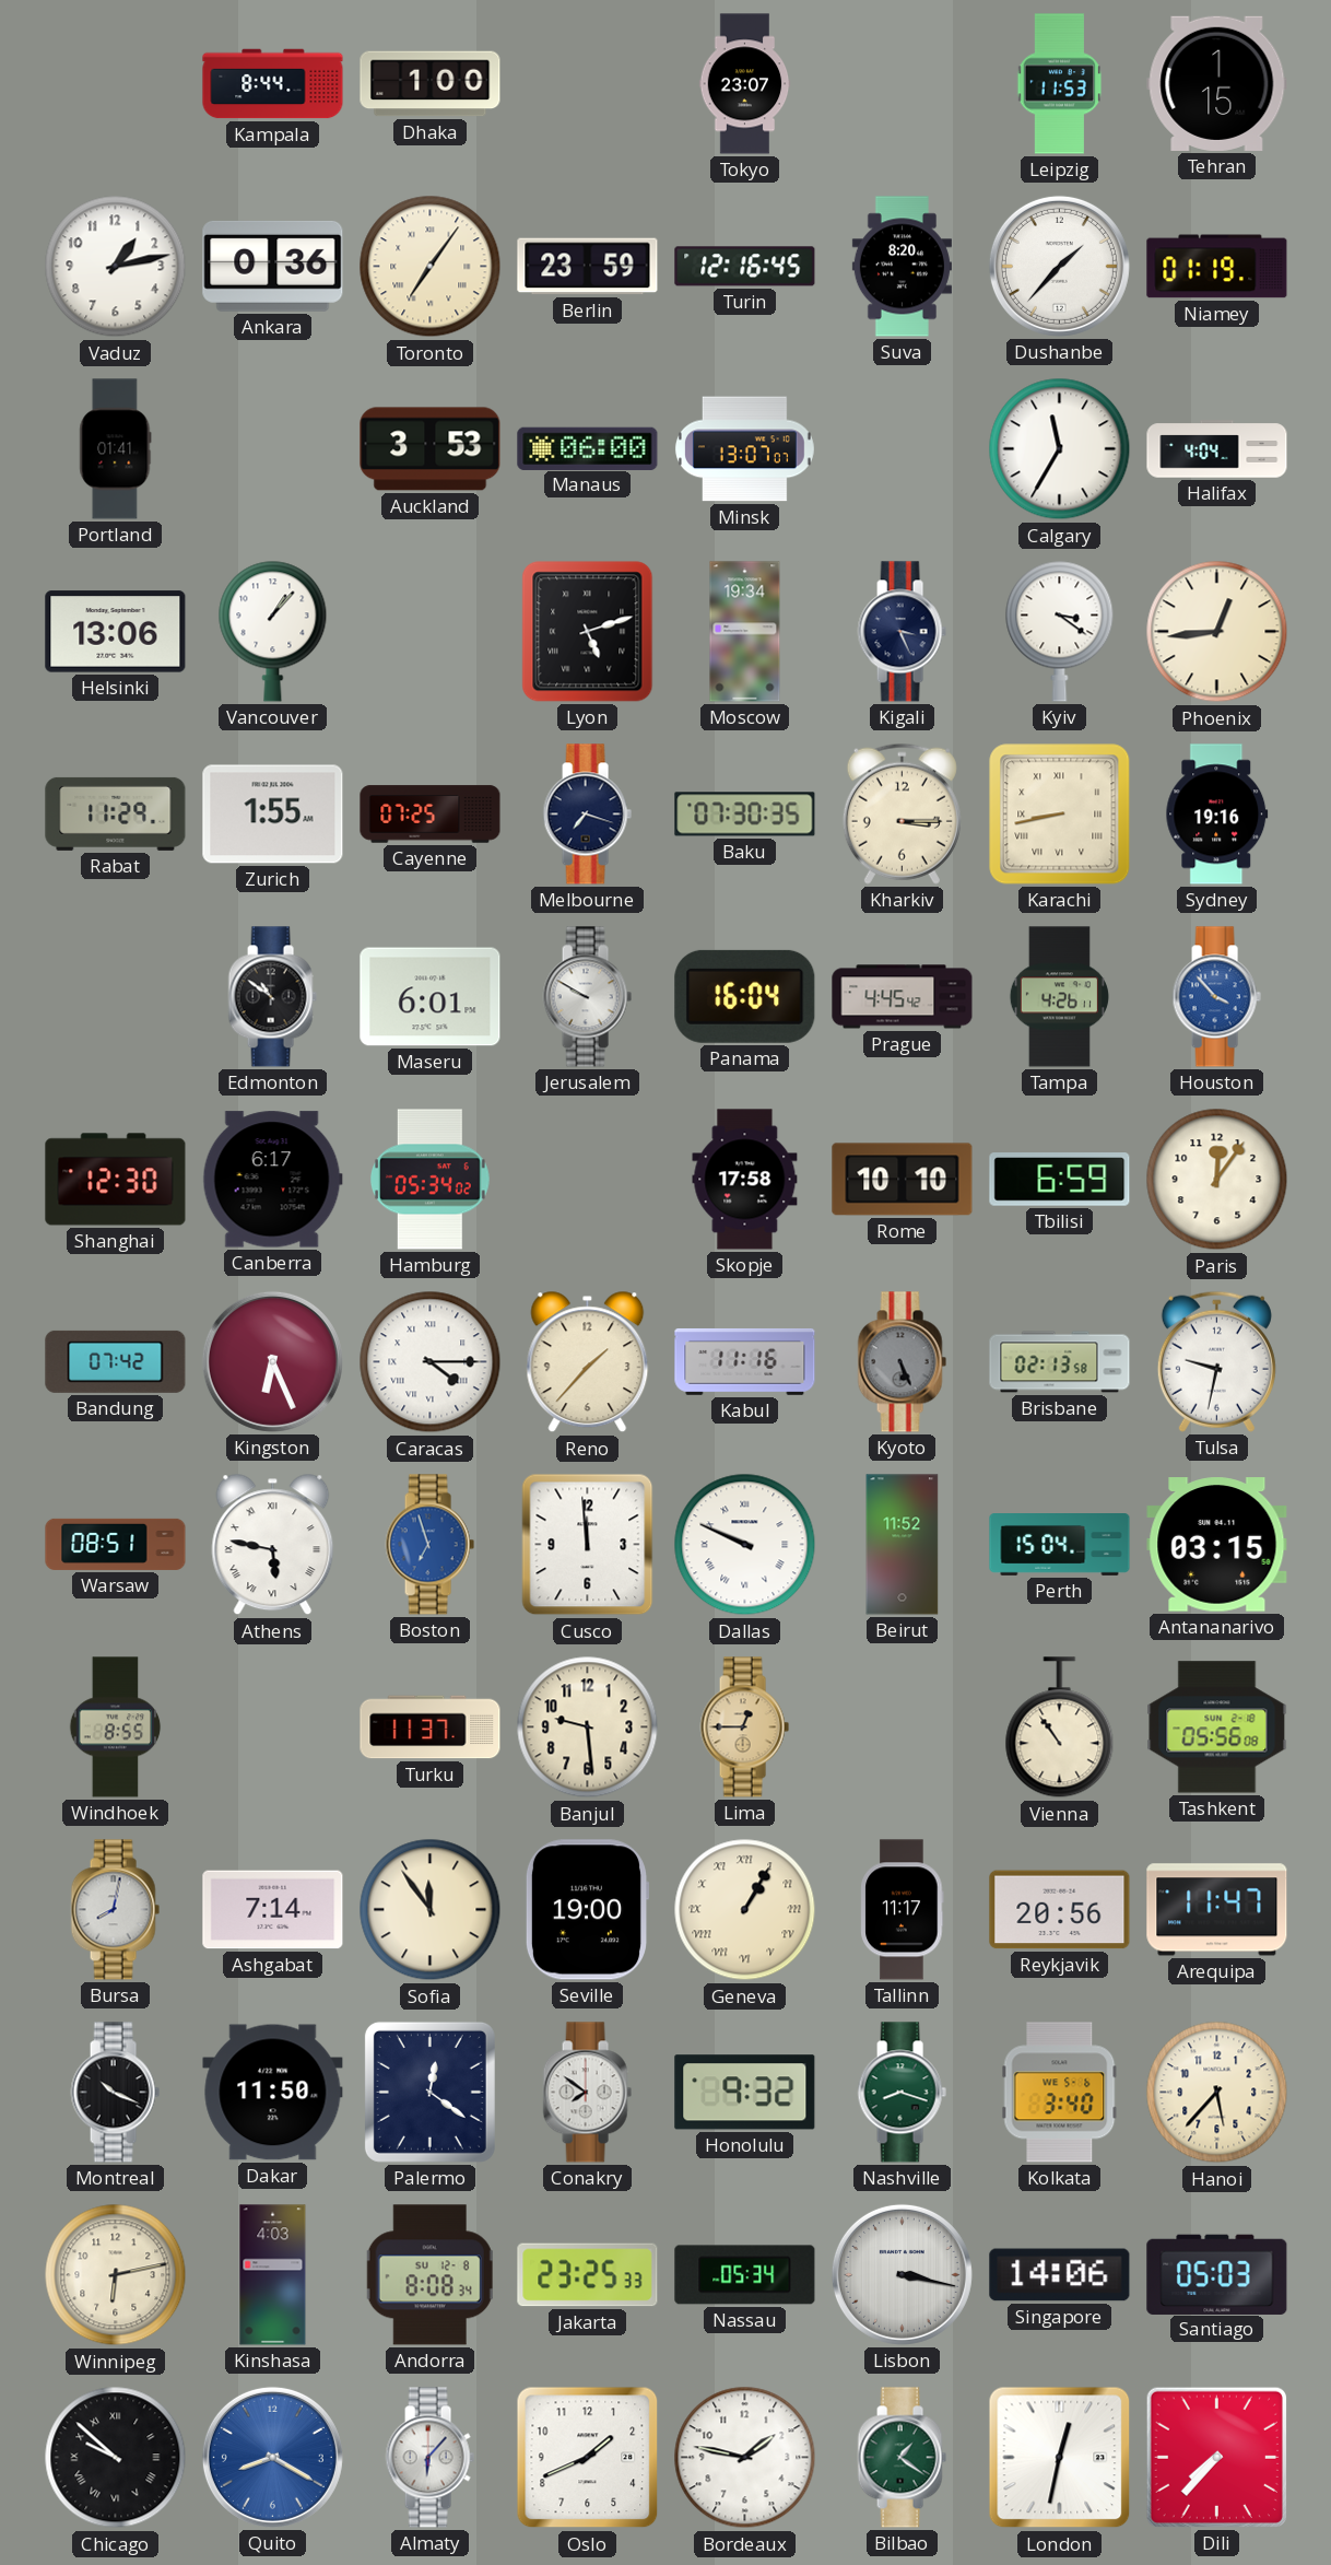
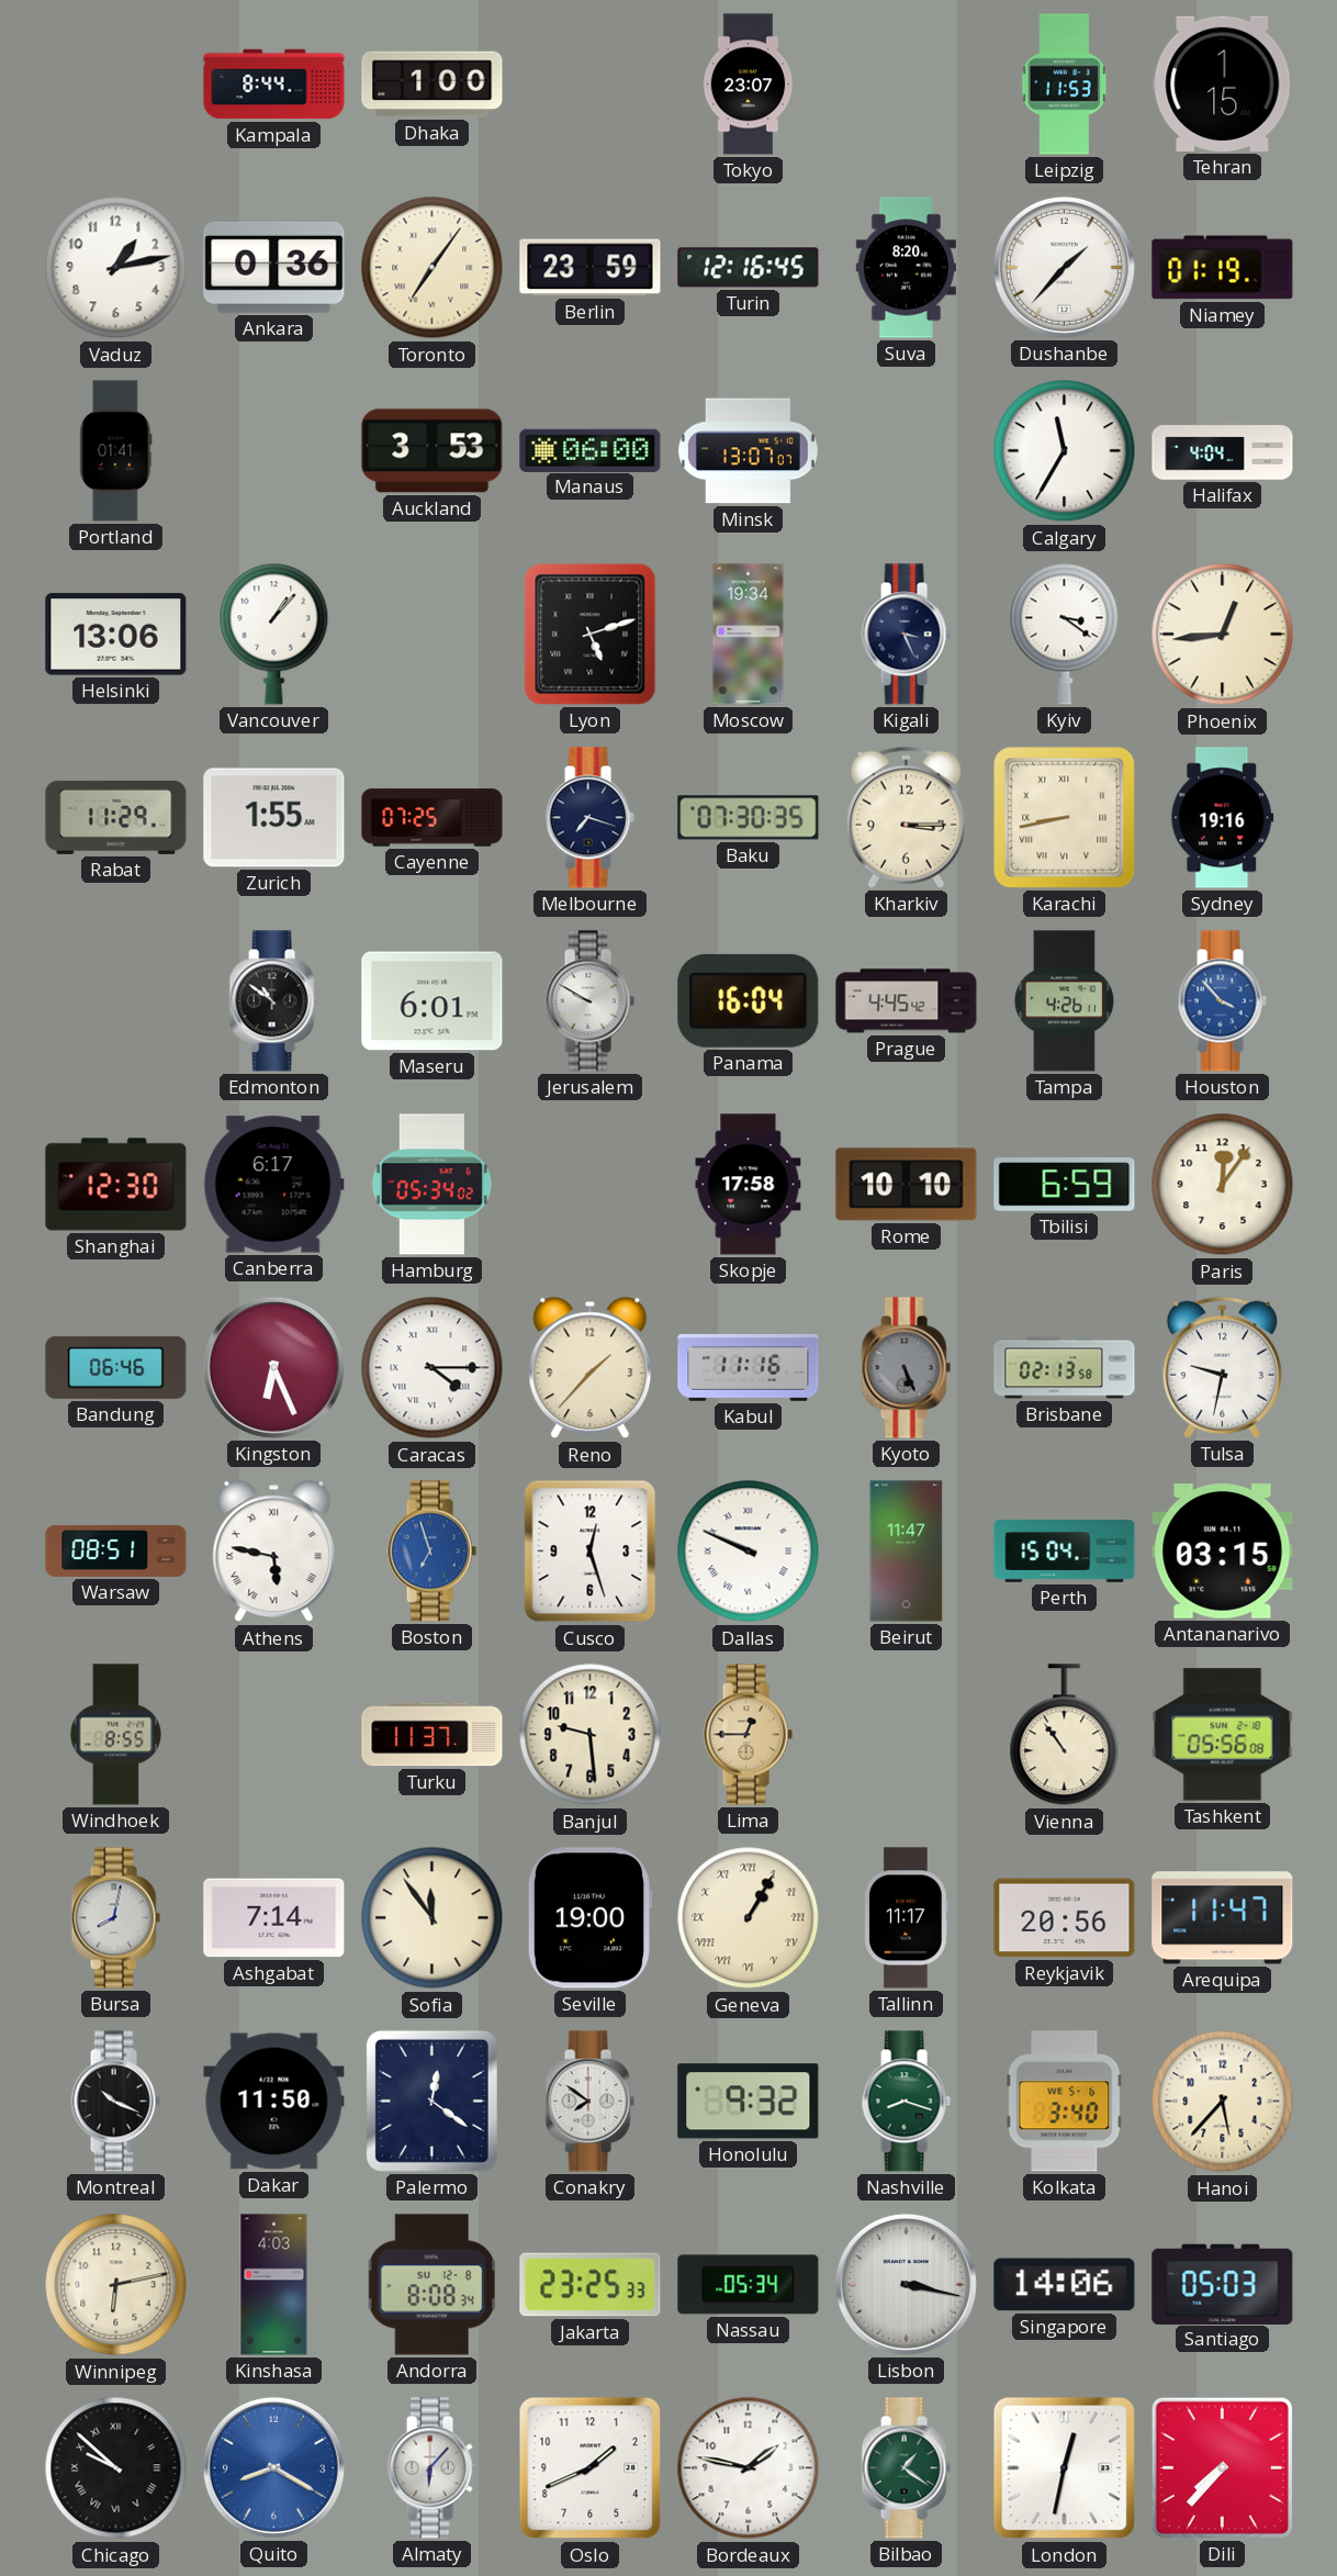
Bandung: 07:42 -> 06:46
Cusco: 11:59 -> 12:27
Beirut: 11:52 -> 11:47
